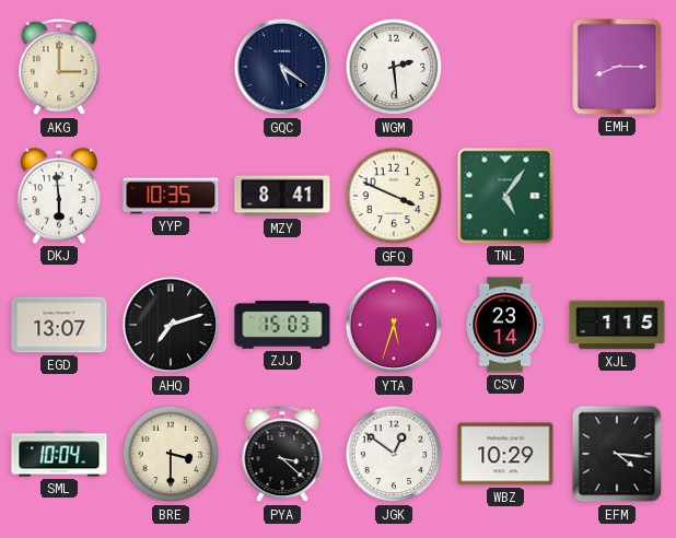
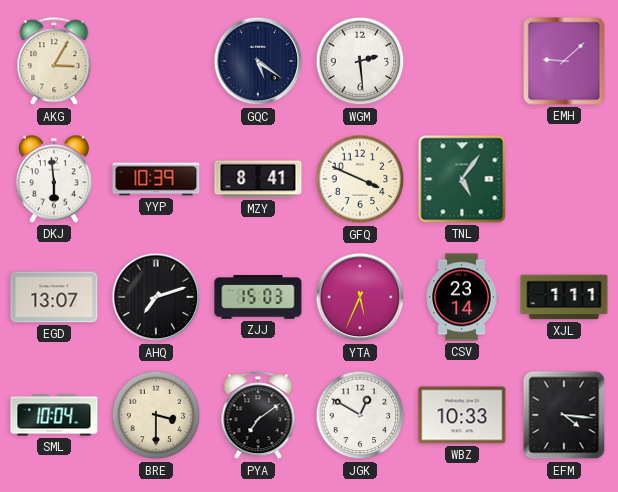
AKG: 3:00 -> 3:05
EMH: 8:15 -> 9:08
YYP: 10:35 -> 10:39
YTA: 5:33 -> 5:34
XJL: 1:15 -> 1:11
PYA: 3:22 -> 7:09
JGK: 12:51 -> 12:50
WBZ: 10:29 -> 10:33
